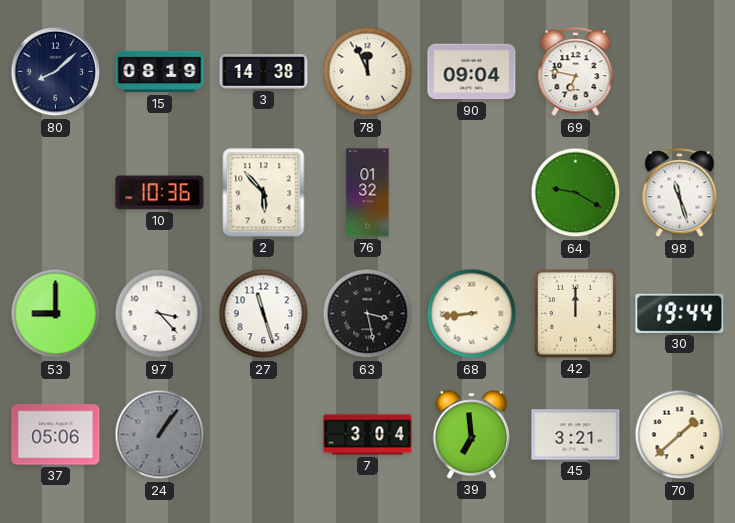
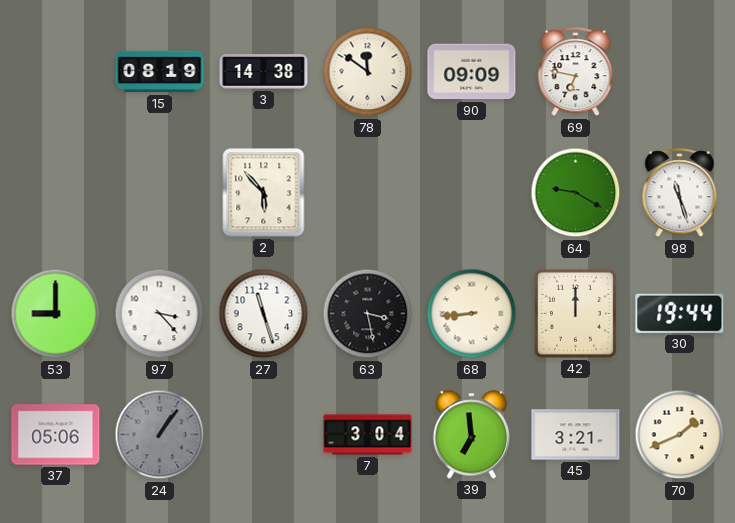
80: 8:08 -> none
78: 11:56 -> 11:51
90: 09:04 -> 09:09
10: 10:36 -> none
76: 01:32 -> none
70: 1:38 -> 1:41
